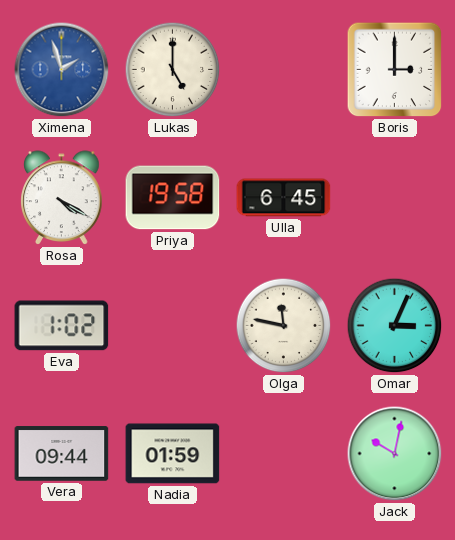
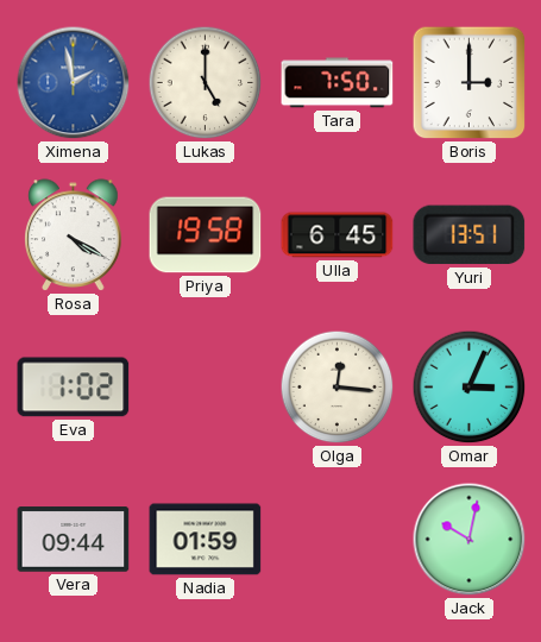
Ximena: 1:57 -> 1:58
Tara: none -> 7:50
Yuri: none -> 13:51
Olga: 11:47 -> 12:16
